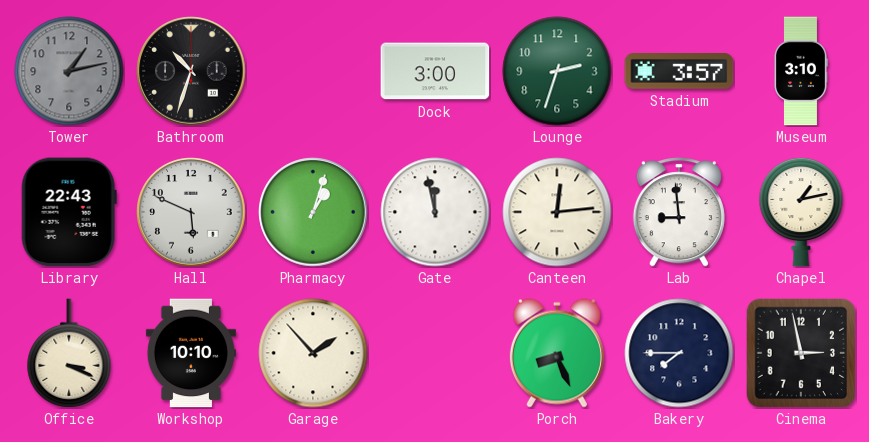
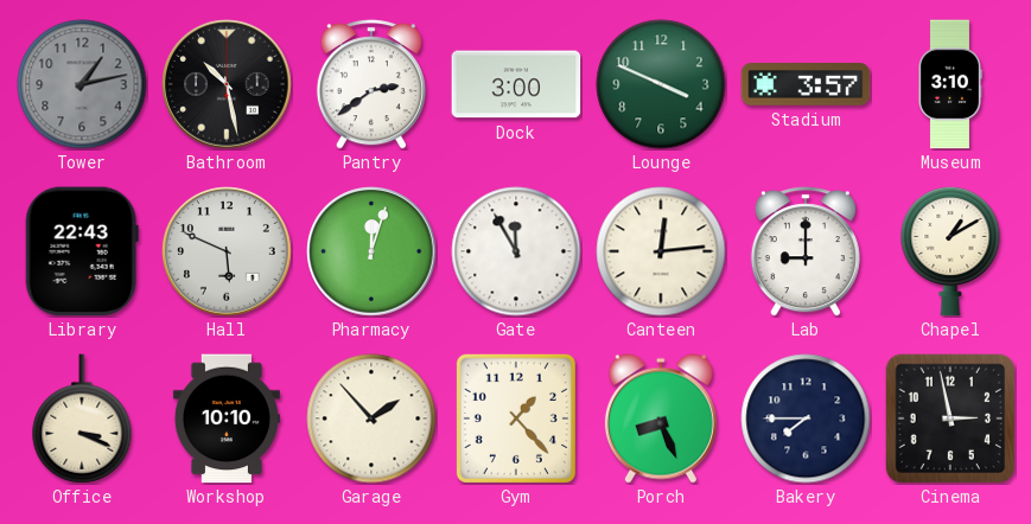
Bathroom: 10:33 -> 10:28
Pantry: none -> 2:39
Lounge: 2:33 -> 3:49
Pharmacy: 1:03 -> 12:03
Gate: 11:58 -> 11:55
Lab: 8:59 -> 9:00
Chapel: 1:13 -> 1:10
Gym: none -> 1:23
